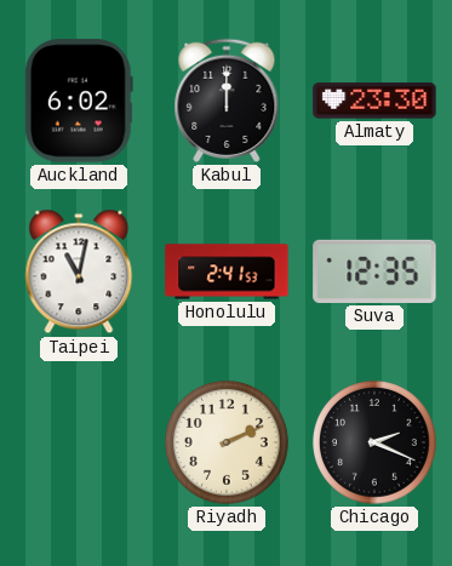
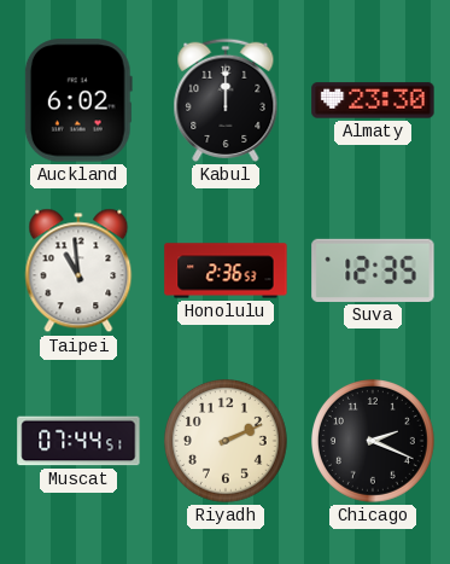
Taipei: 11:02 -> 10:59
Honolulu: 2:41 -> 2:36
Muscat: none -> 07:44
